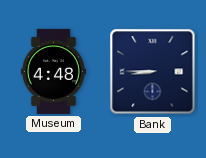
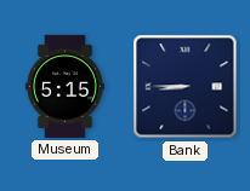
Museum: 4:48 -> 5:15
